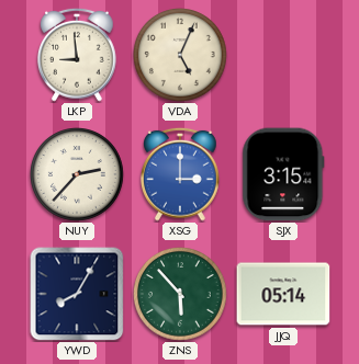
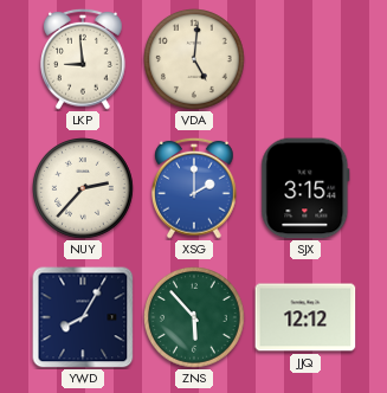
VDA: 5:04 -> 5:01
XSG: 3:00 -> 2:00
JJQ: 05:14 -> 12:12
